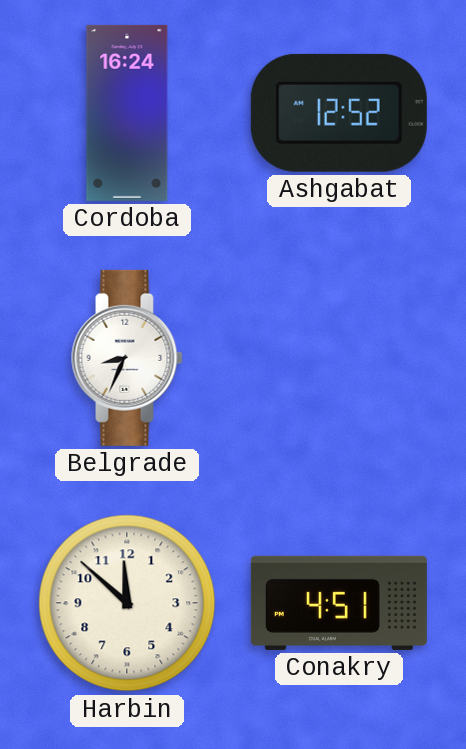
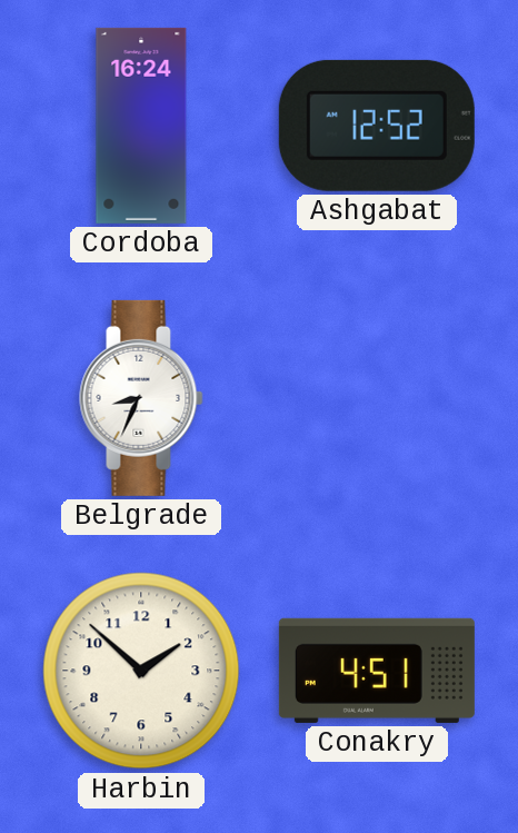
Harbin: 11:52 -> 1:52
